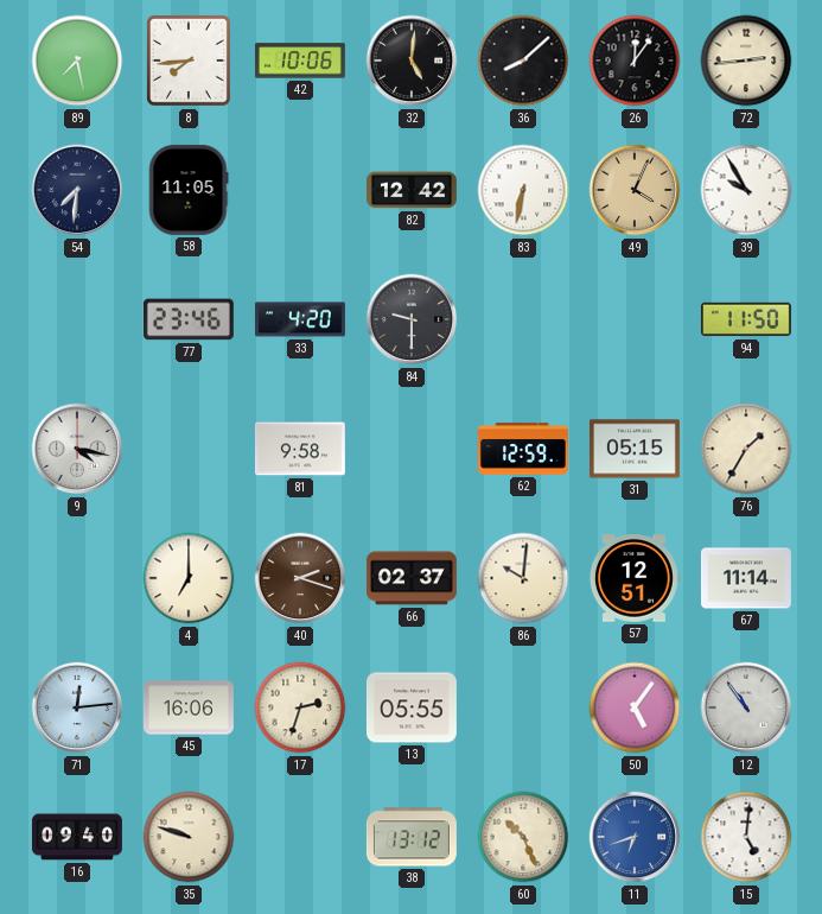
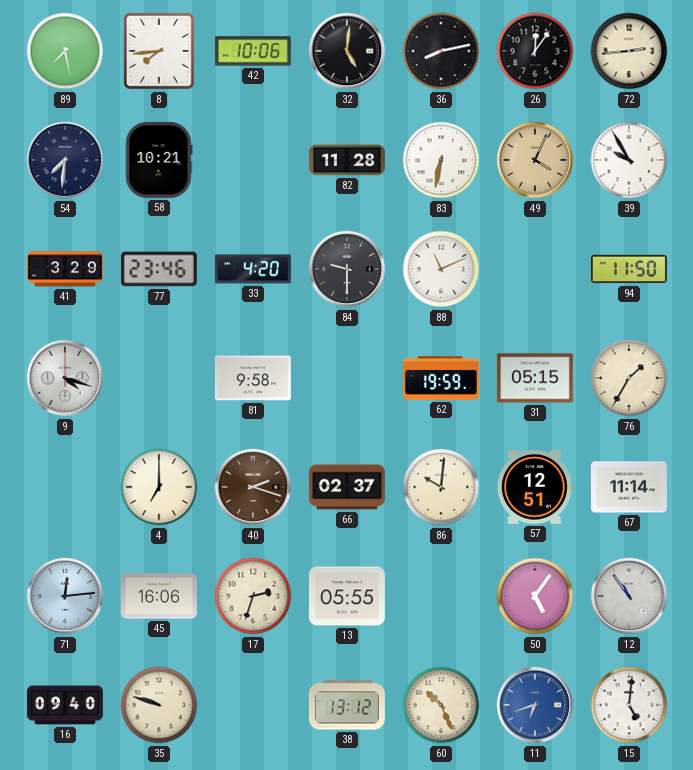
36: 8:08 -> 8:13
58: 11:05 -> 10:21
82: 12:42 -> 11:28
41: none -> 3:29
88: none -> 11:11
9: 4:17 -> 4:18
62: 12:59 -> 19:59
